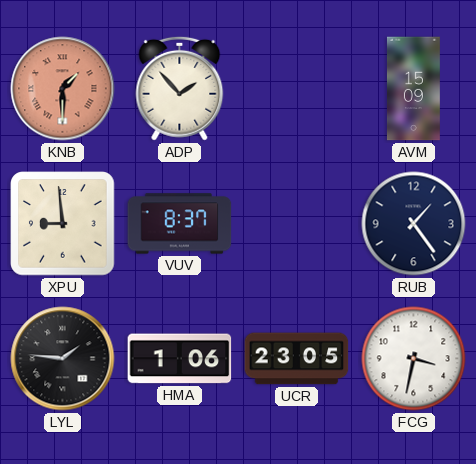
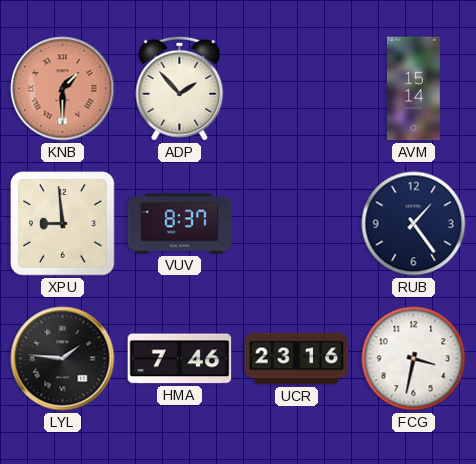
AVM: 15:09 -> 15:14
HMA: 1:06 -> 7:46
UCR: 23:05 -> 23:16
